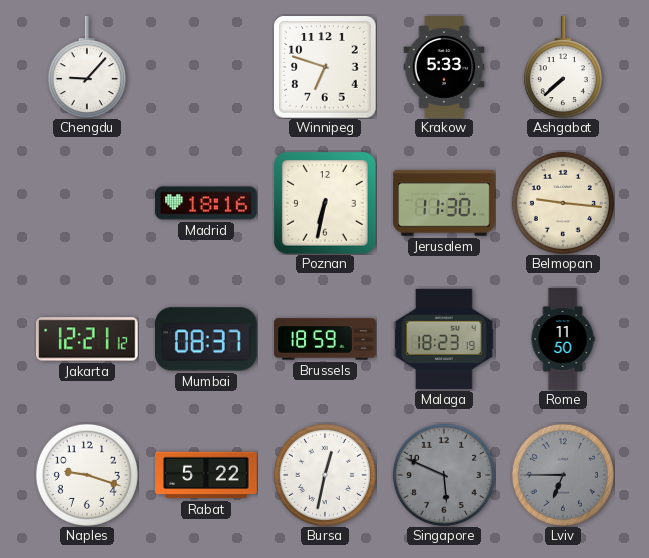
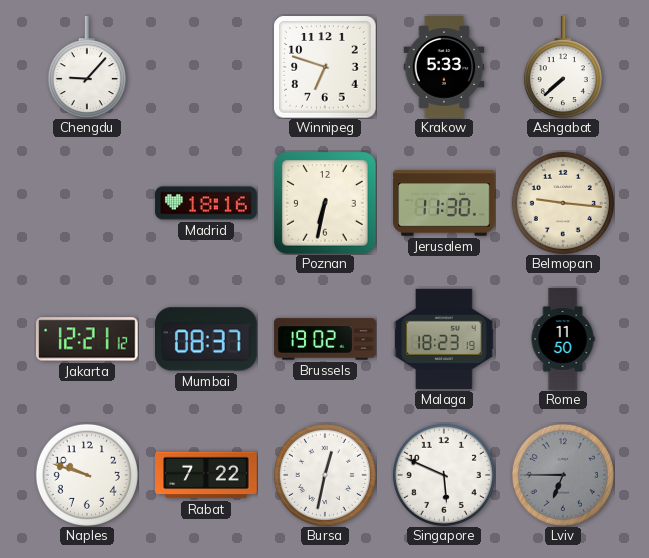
Brussels: 18:59 -> 19:02
Naples: 9:18 -> 9:48
Rabat: 5:22 -> 7:22
Singapore dial: grey -> white
